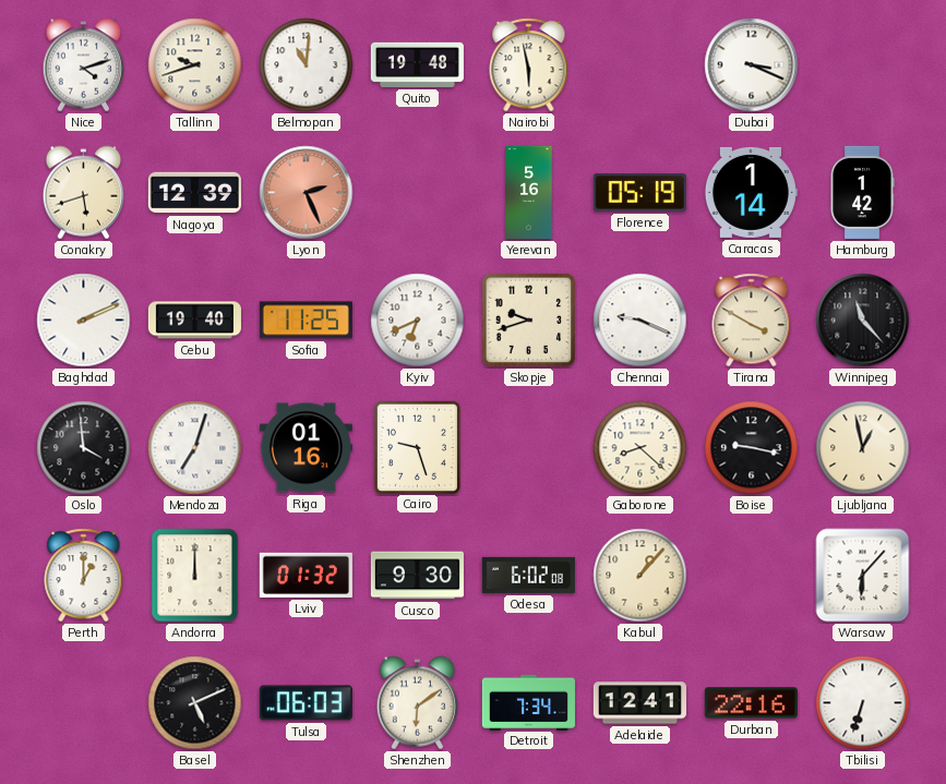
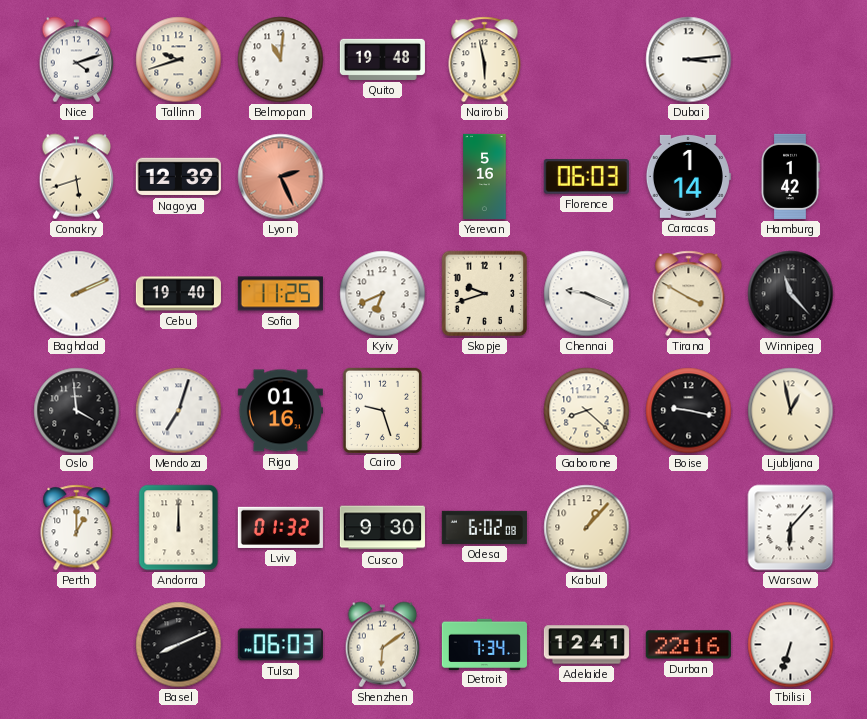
Dubai: 3:19 -> 3:14
Florence: 05:19 -> 06:03
Basel: 5:11 -> 8:11
